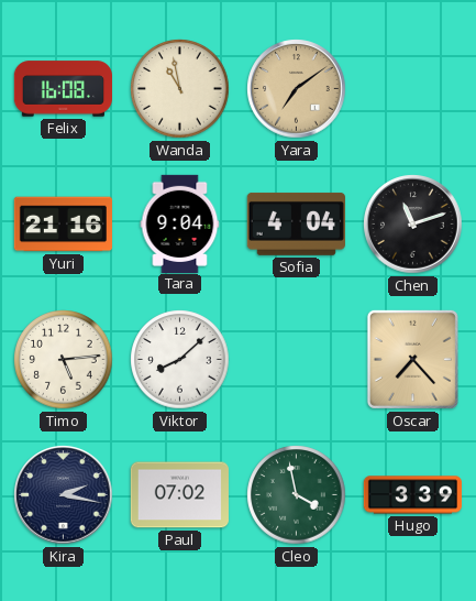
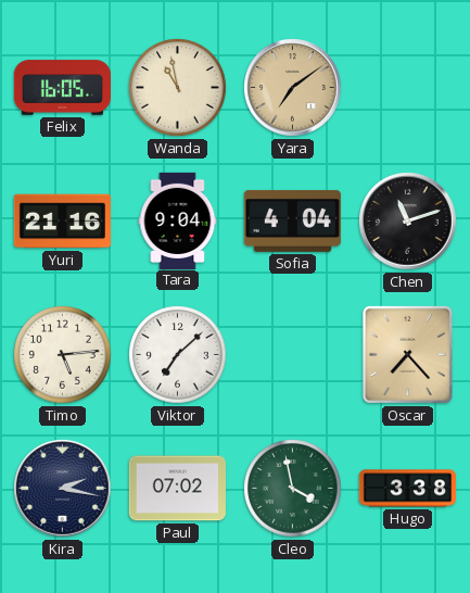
Felix: 16:08 -> 16:05
Viktor: 8:08 -> 7:08
Hugo: 3:39 -> 3:38
